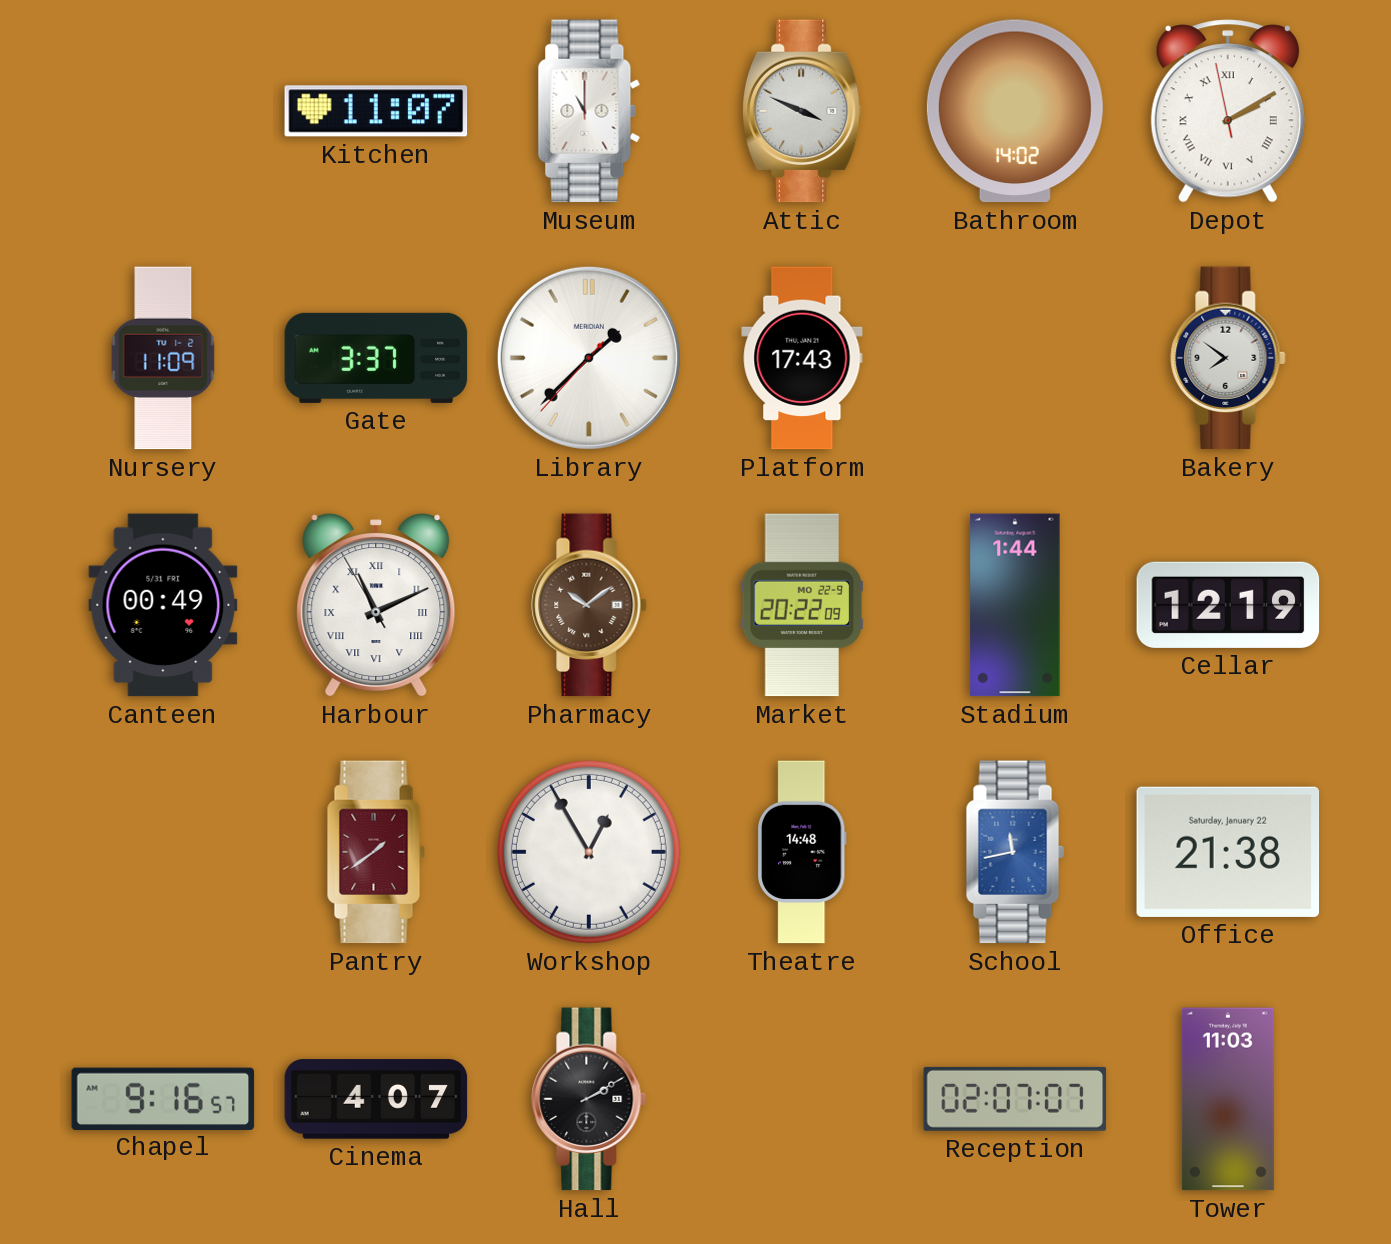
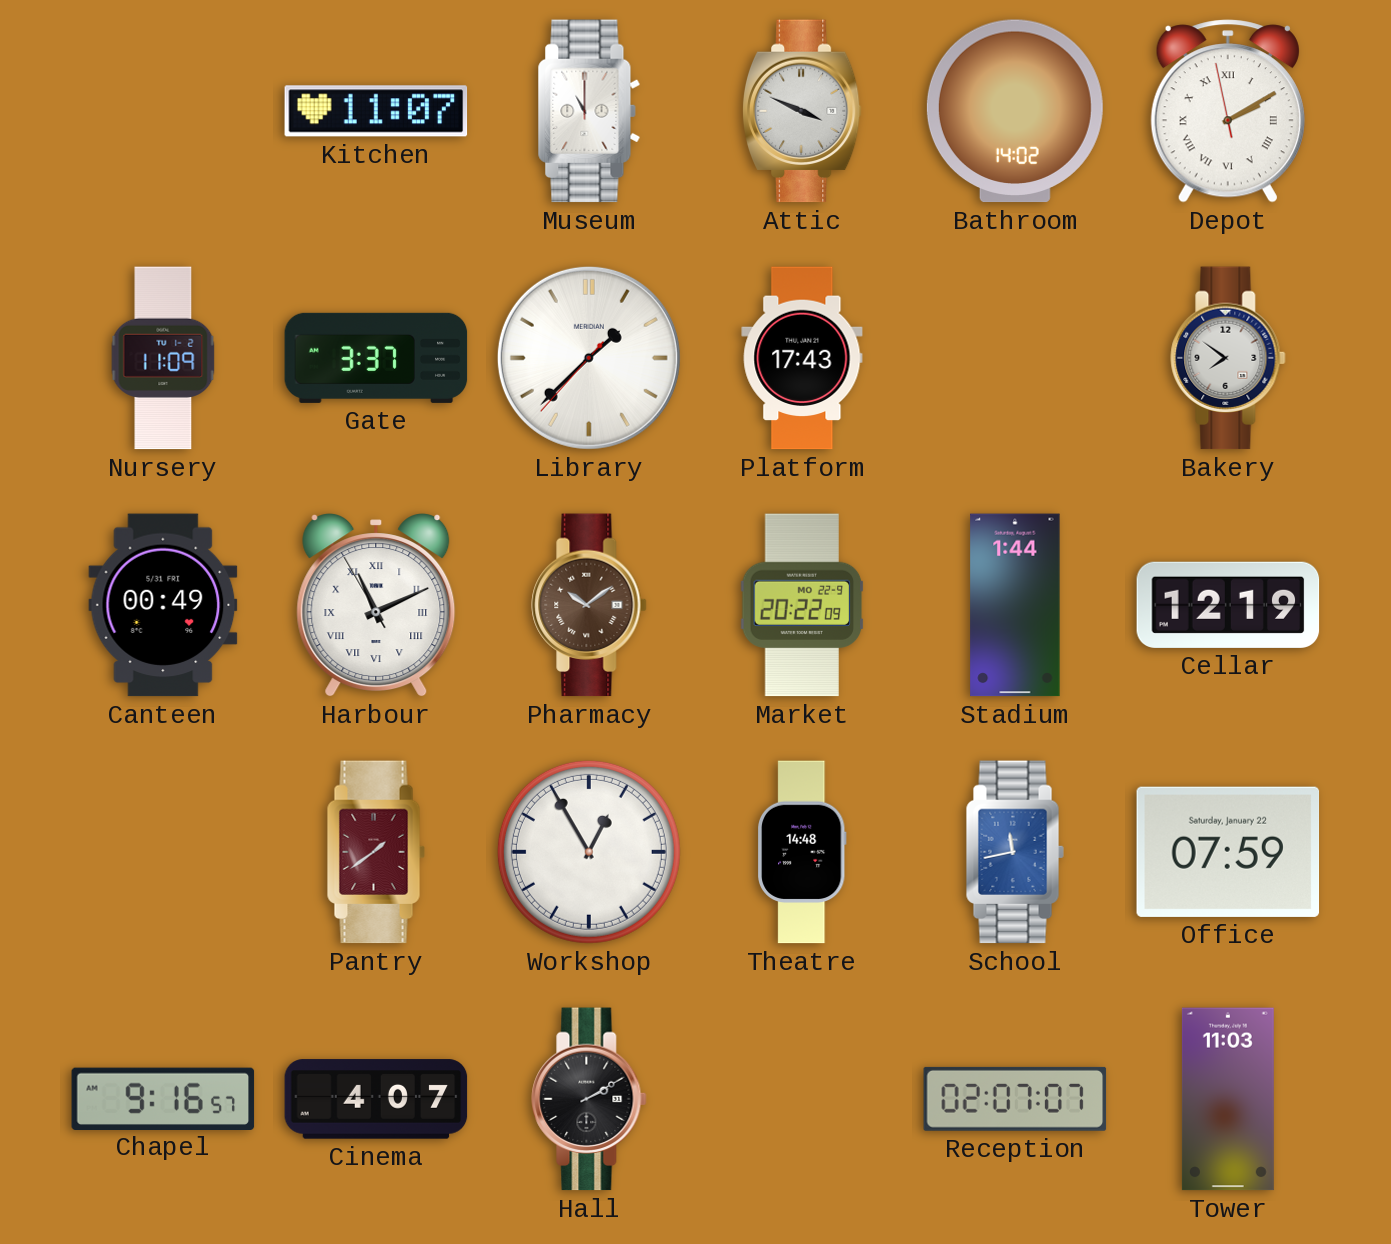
Office: 21:38 -> 07:59
